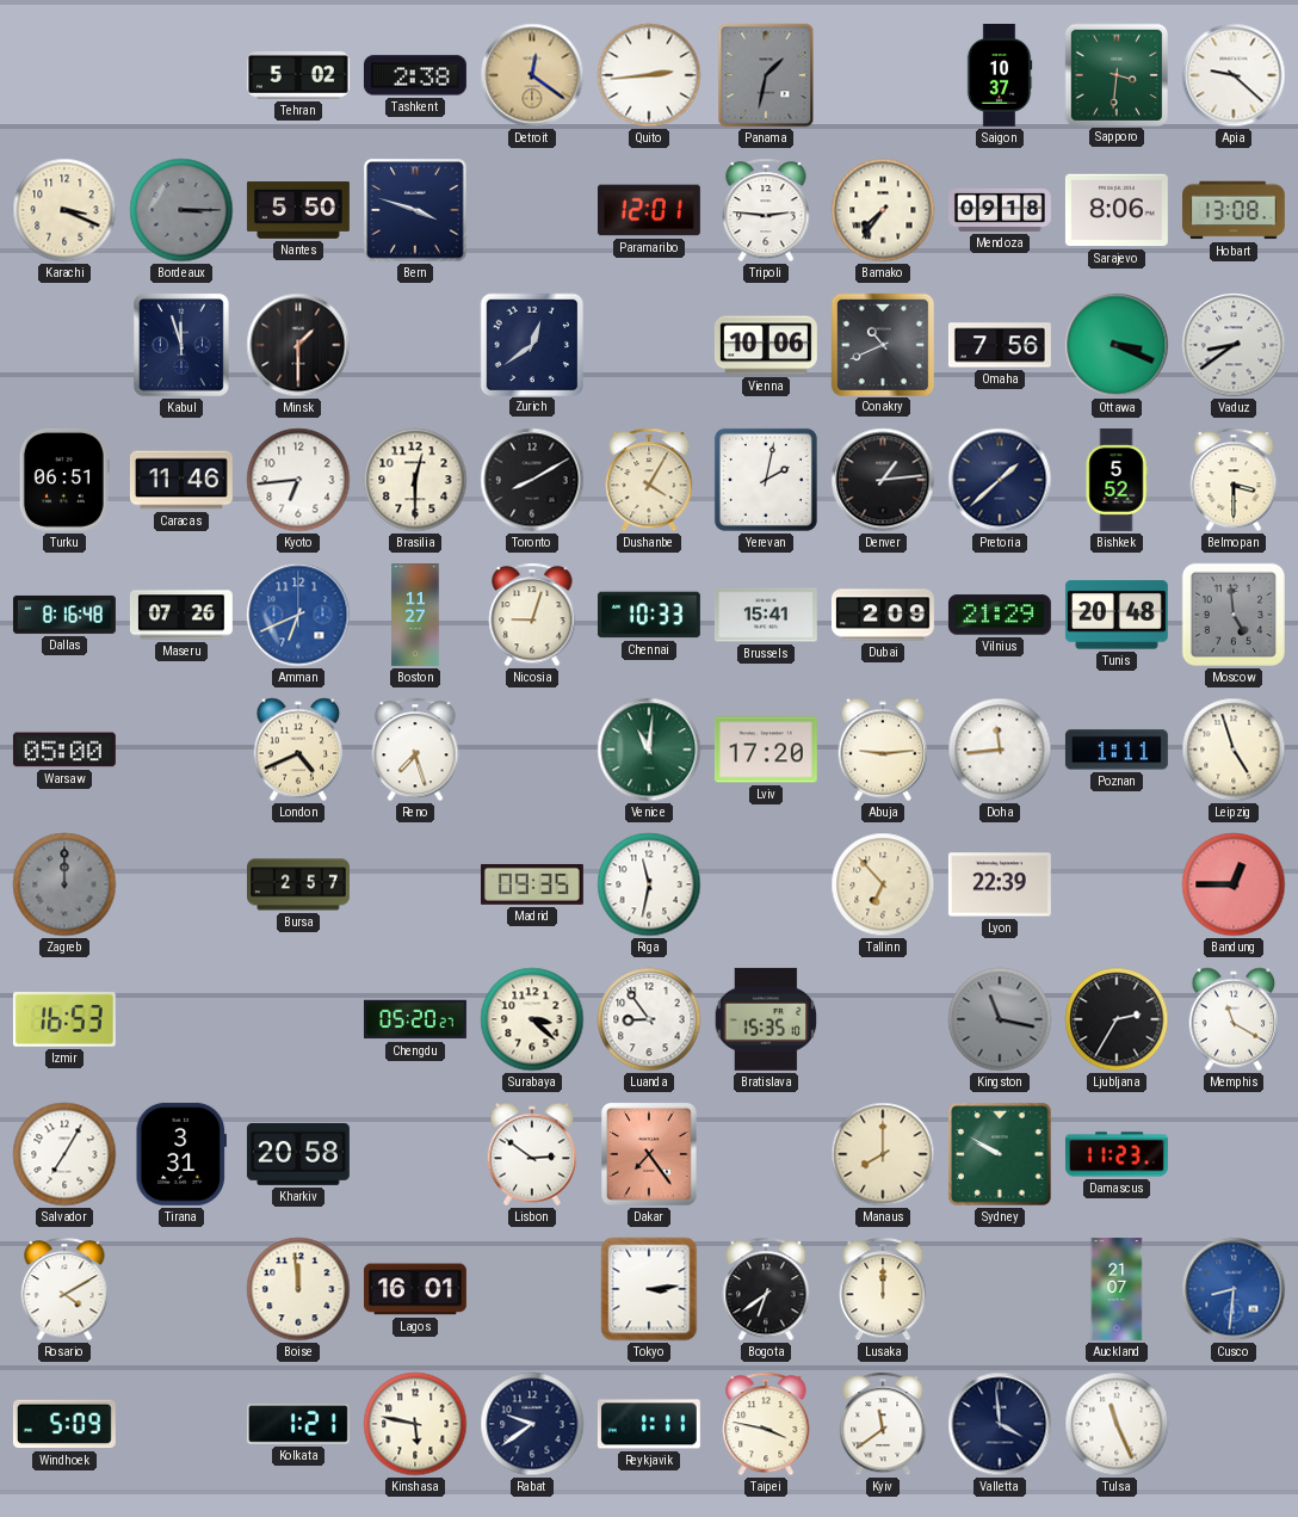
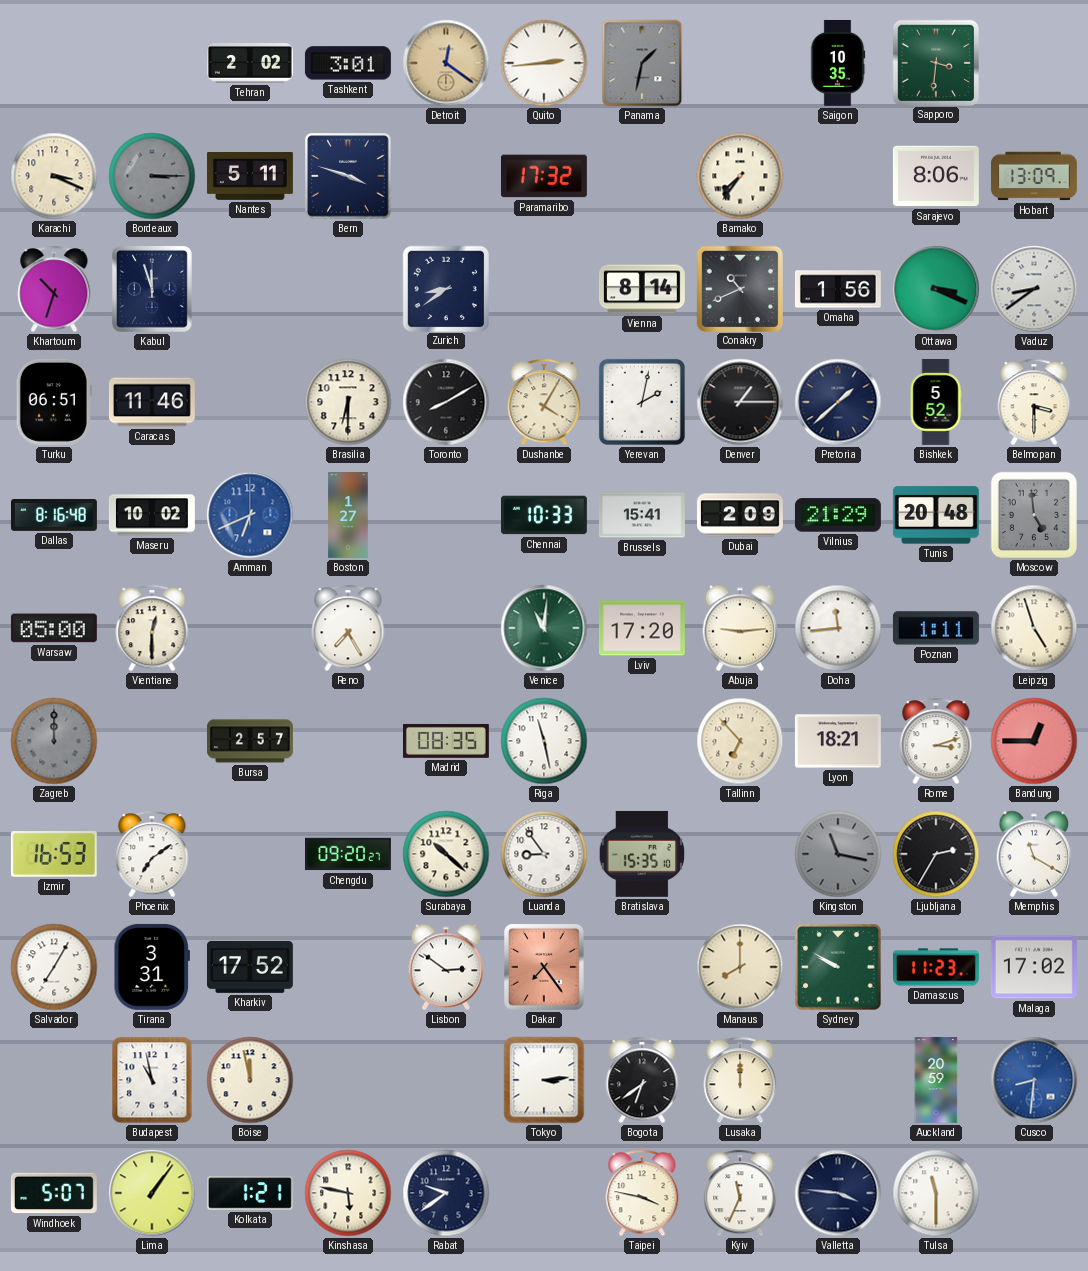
Tehran: 5:02 -> 2:02
Tashkent: 2:38 -> 3:01
Saigon: 10:37 -> 10:35
Apia: 9:22 -> none
Nantes: 5:50 -> 5:11
Paramaribo: 12:01 -> 17:32
Tripoli: 2:46 -> none
Mendoza: 09:18 -> none
Hobart: 13:08 -> 13:09
Khartoum: none -> 10:33
Minsk: 1:30 -> none
Zurich: 12:39 -> 8:39
Vienna: 10:06 -> 8:14
Omaha: 7:56 -> 1:56
Kyoto: 6:44 -> none
Brasilia: 12:30 -> 6:30
Denver: 1:14 -> 1:15
Maseru: 07:26 -> 10:02
Boston: 11:27 -> 1:27
Nicosia: 9:03 -> none
Vientiane: none -> 12:30
London: 4:41 -> none
Reno: 7:27 -> 7:25
Madrid: 09:35 -> 08:35
Riga: 11:32 -> 11:28
Lyon: 22:39 -> 18:21
Rome: none -> 3:12
Phoenix: none -> 7:09
Chengdu: 05:20 -> 09:20
Surabaya: 3:22 -> 10:22
Kharkiv: 20:58 -> 17:52
Malaga: none -> 17:02
Rosario: 4:10 -> none
Budapest: none -> 10:58
Boise: 11:59 -> 11:58
Lagos: 16:01 -> none
Auckland: 21:07 -> 20:59
Windhoek: 5:09 -> 5:07
Lima: none -> 1:06
Reykjavik: 1:11 -> none
Kyiv: 11:39 -> 11:34
Valletta: 3:59 -> 3:46
Tulsa: 11:26 -> 11:30
